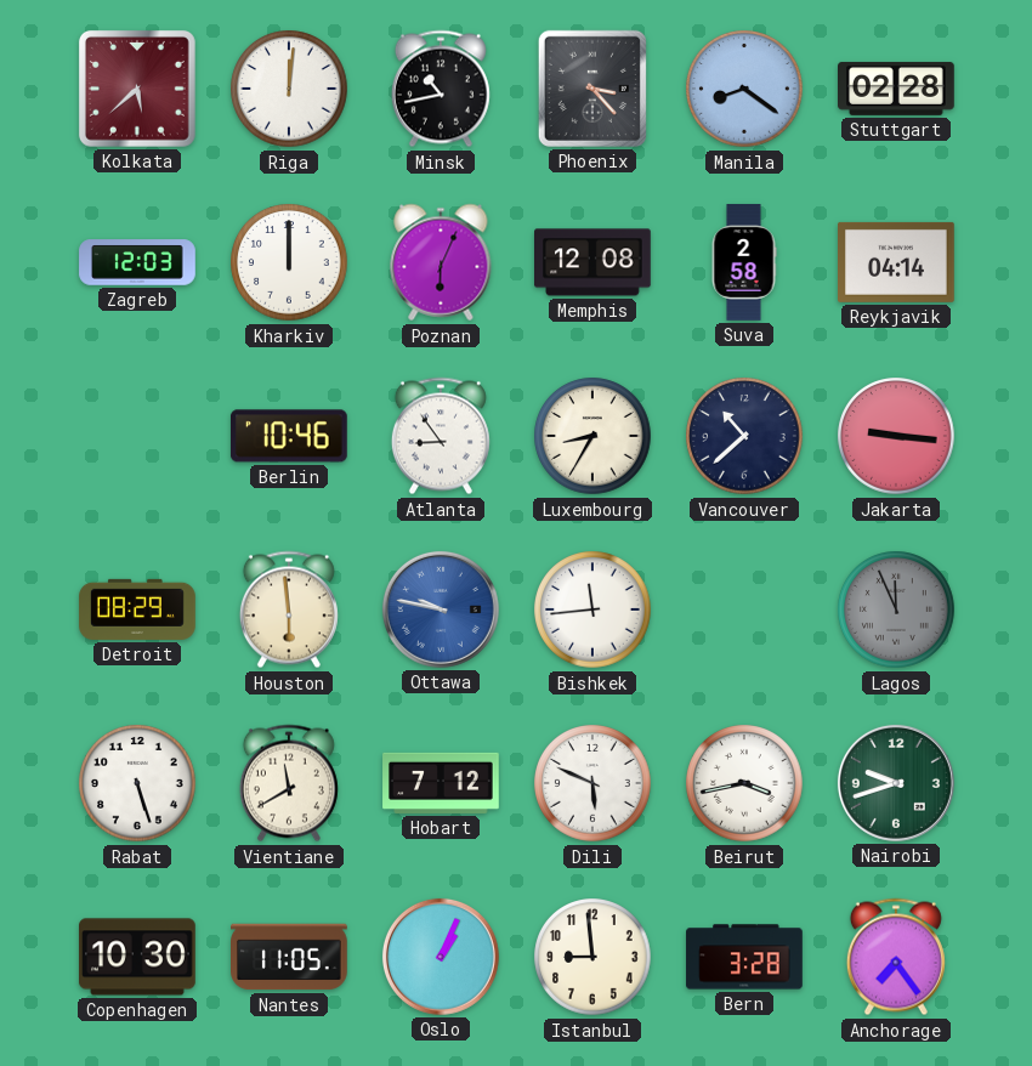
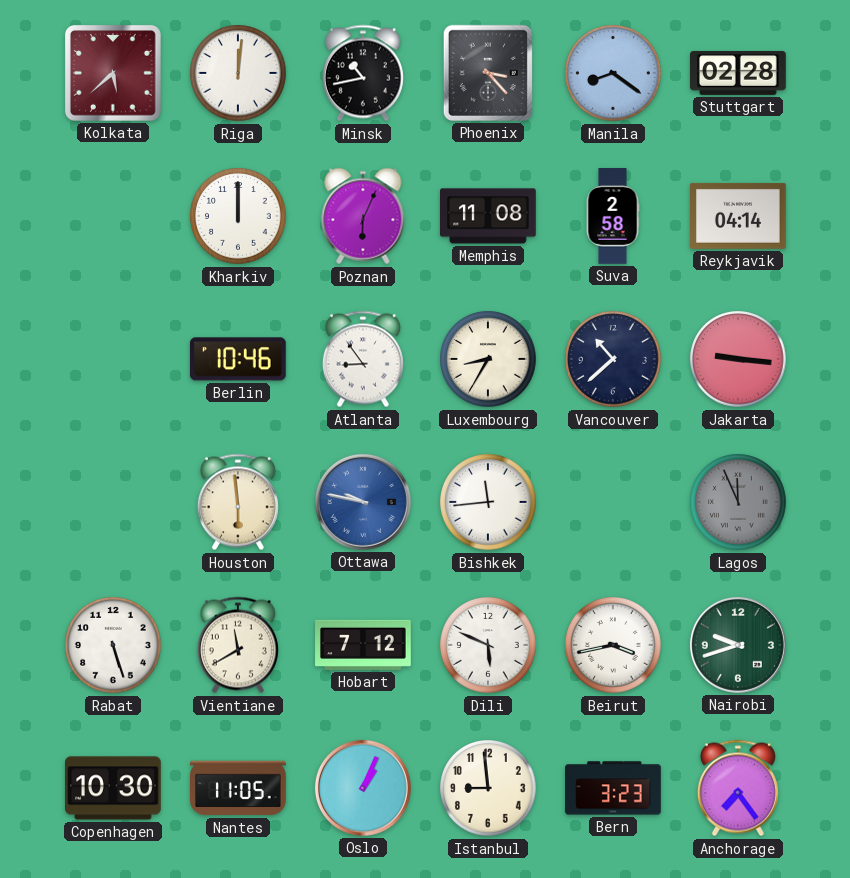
Zagreb: 12:03 -> none
Memphis: 12:08 -> 11:08
Detroit: 08:29 -> none
Bern: 3:28 -> 3:23
